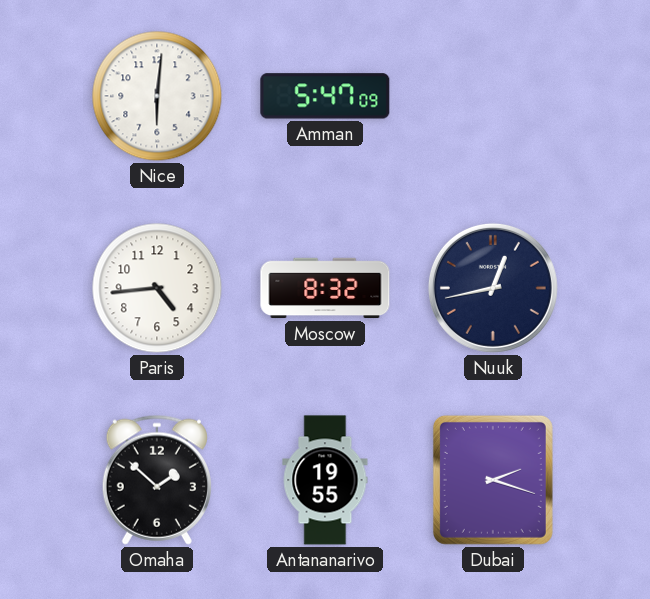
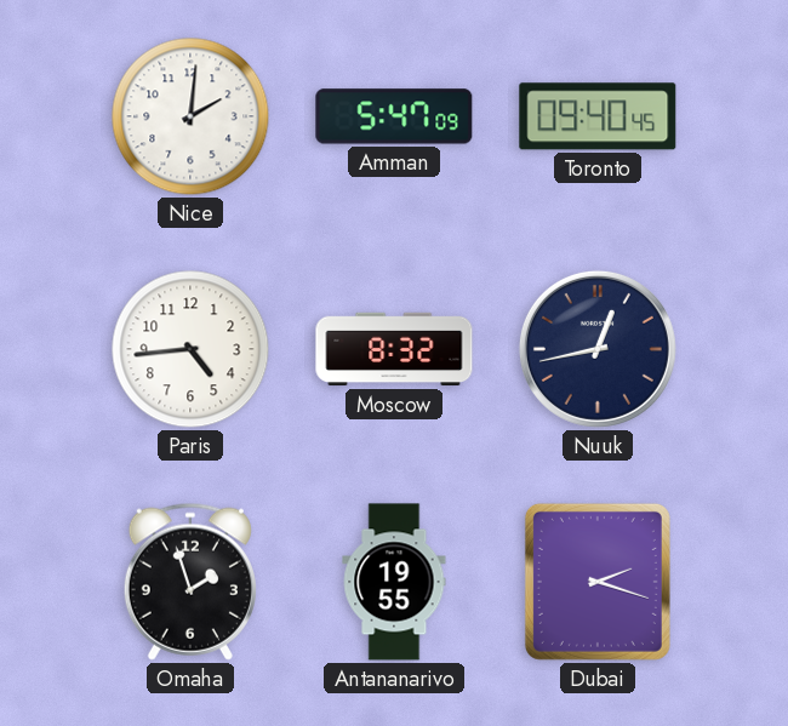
Nice: 6:01 -> 2:01
Toronto: none -> 09:40
Omaha: 1:52 -> 1:57
